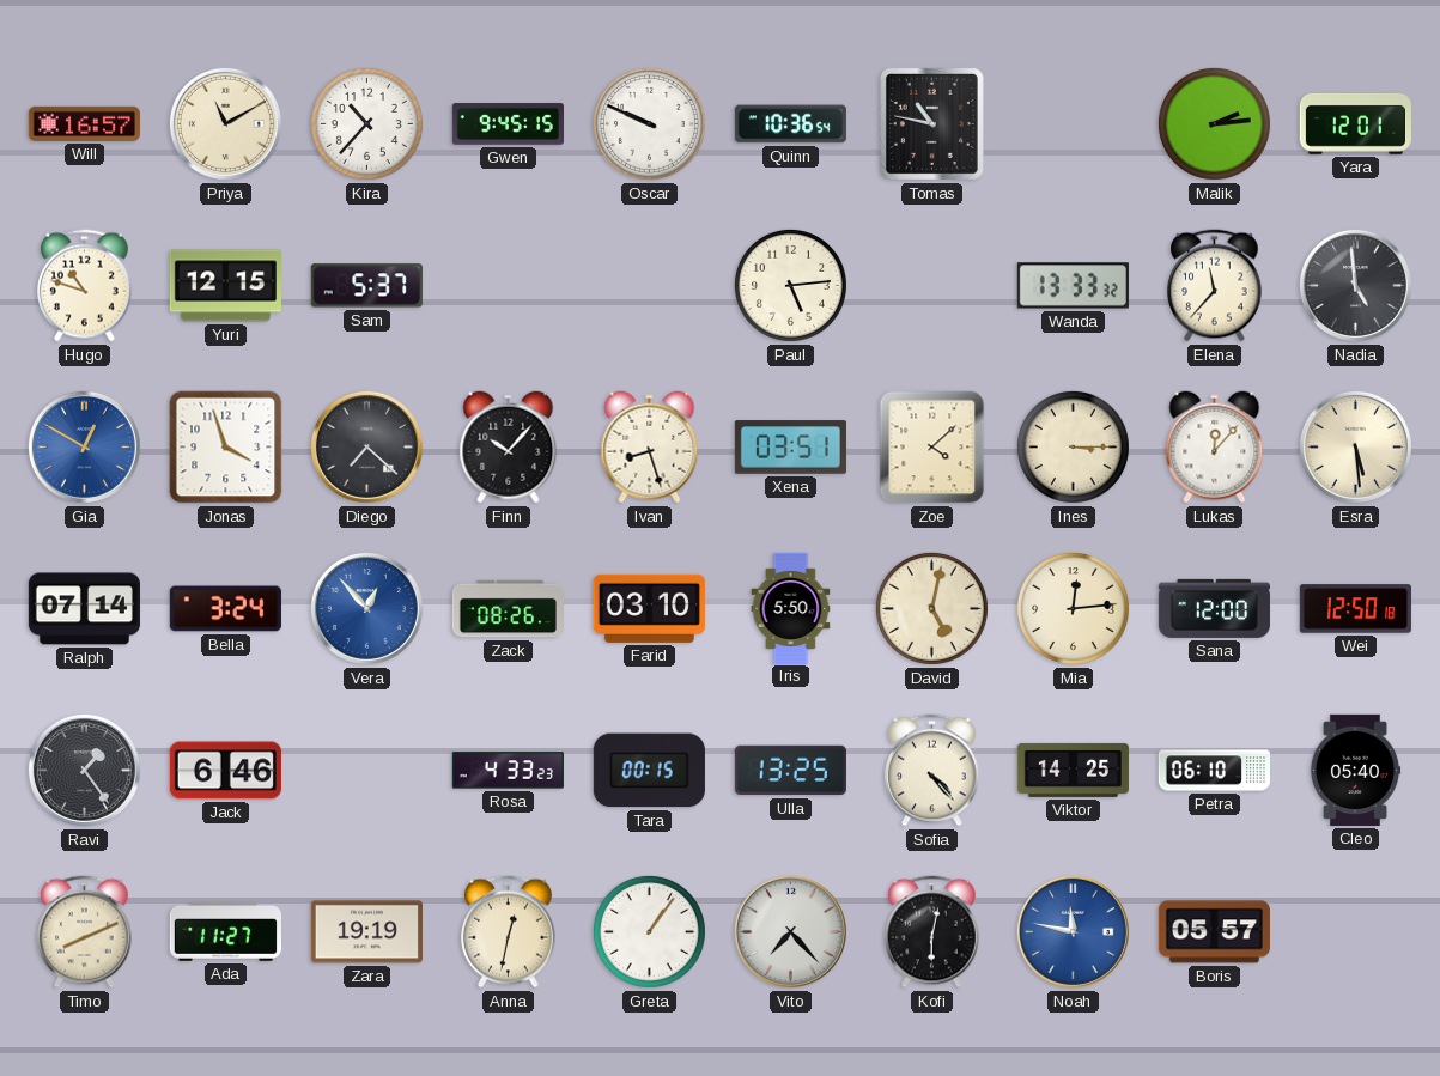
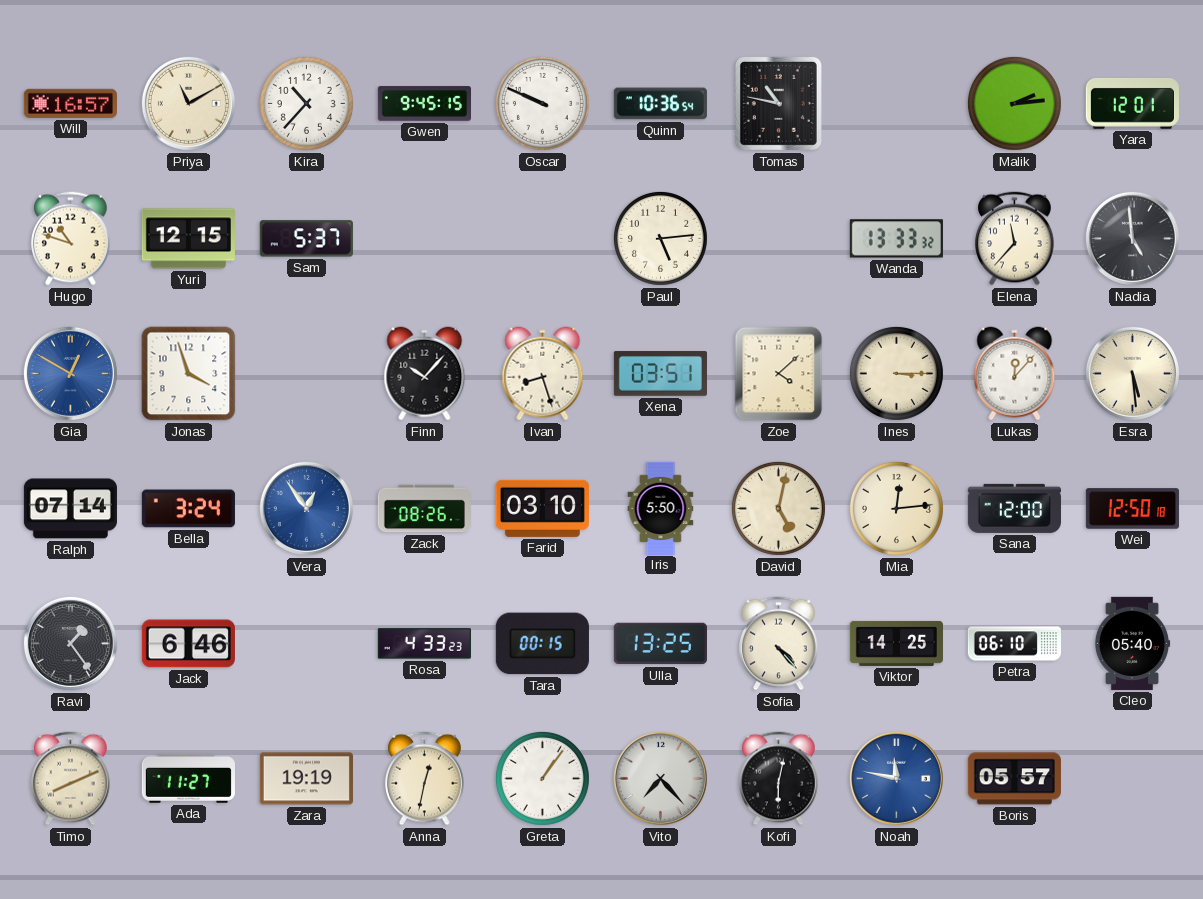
Diego: 7:22 -> none
Vera: 12:53 -> 12:54
